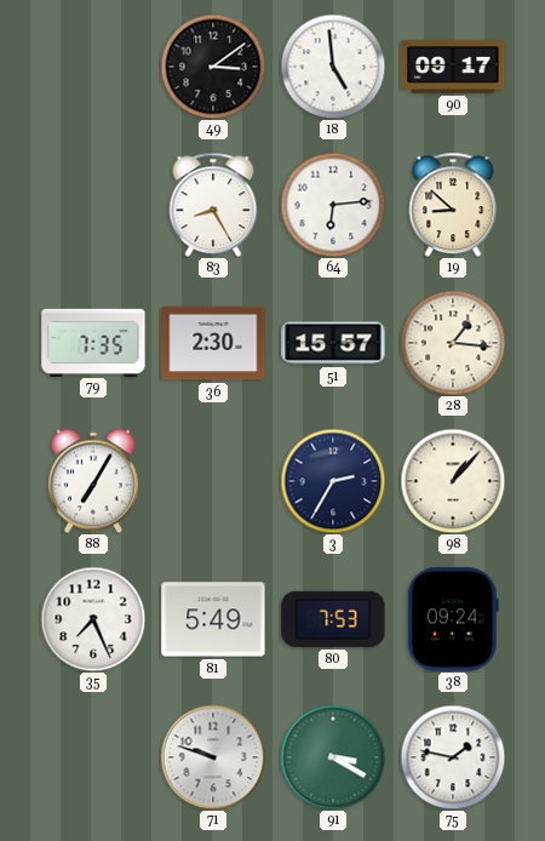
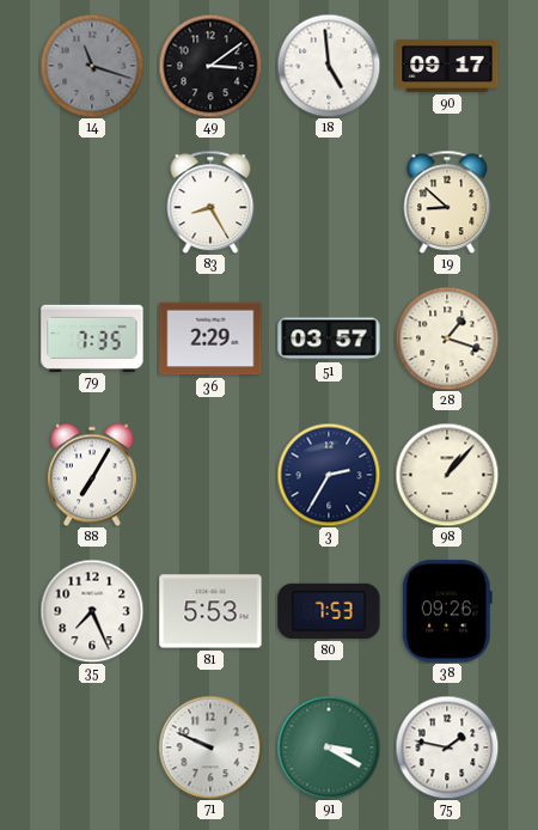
14: none -> 11:18
64: 6:14 -> none
36: 2:30 -> 2:29
51: 15:57 -> 03:57
28: 1:16 -> 1:18
81: 5:49 -> 5:53
38: 09:24 -> 09:26
71: 9:48 -> 9:49
